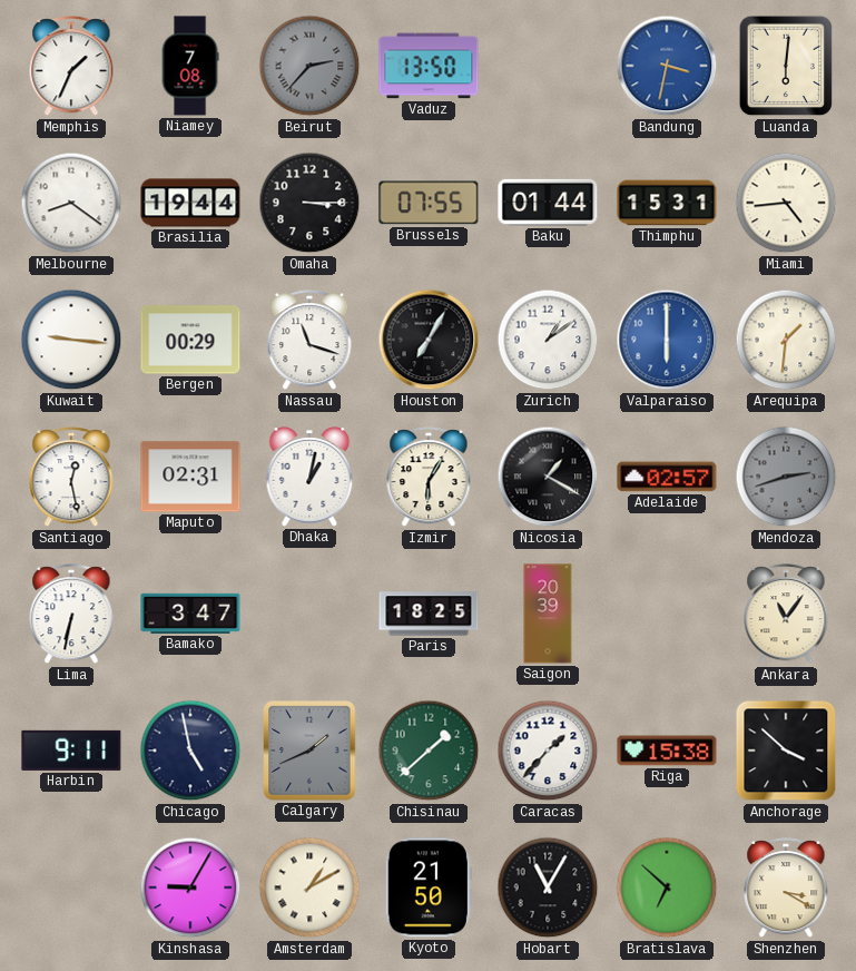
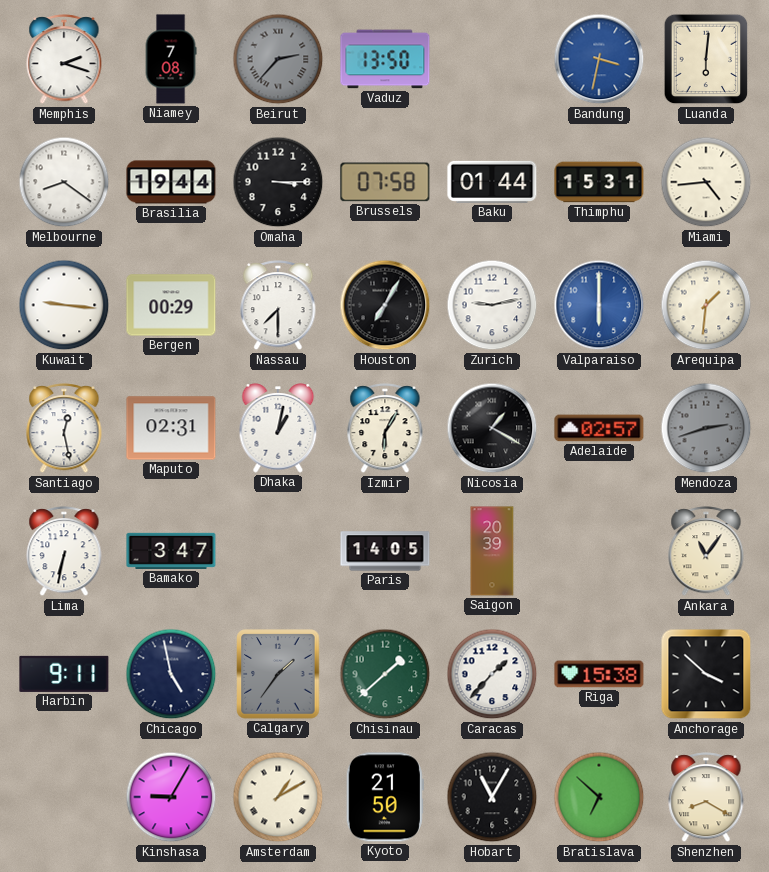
Memphis: 1:34 -> 2:18
Brussels: 07:55 -> 07:58
Nassau: 11:18 -> 7:30
Zurich: 1:09 -> 9:13
Paris: 18:25 -> 14:05
Calgary: 1:41 -> 1:36
Shenzhen: 3:20 -> 8:20
